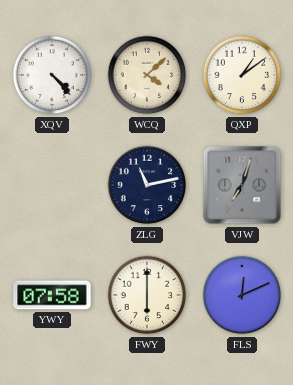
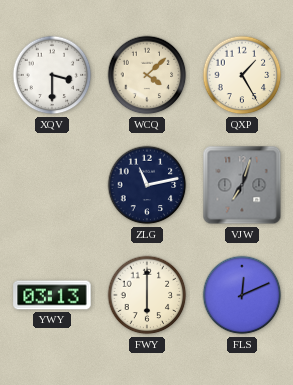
XQV: 4:23 -> 3:30
QXP: 1:09 -> 1:25
YWY: 07:58 -> 03:13
